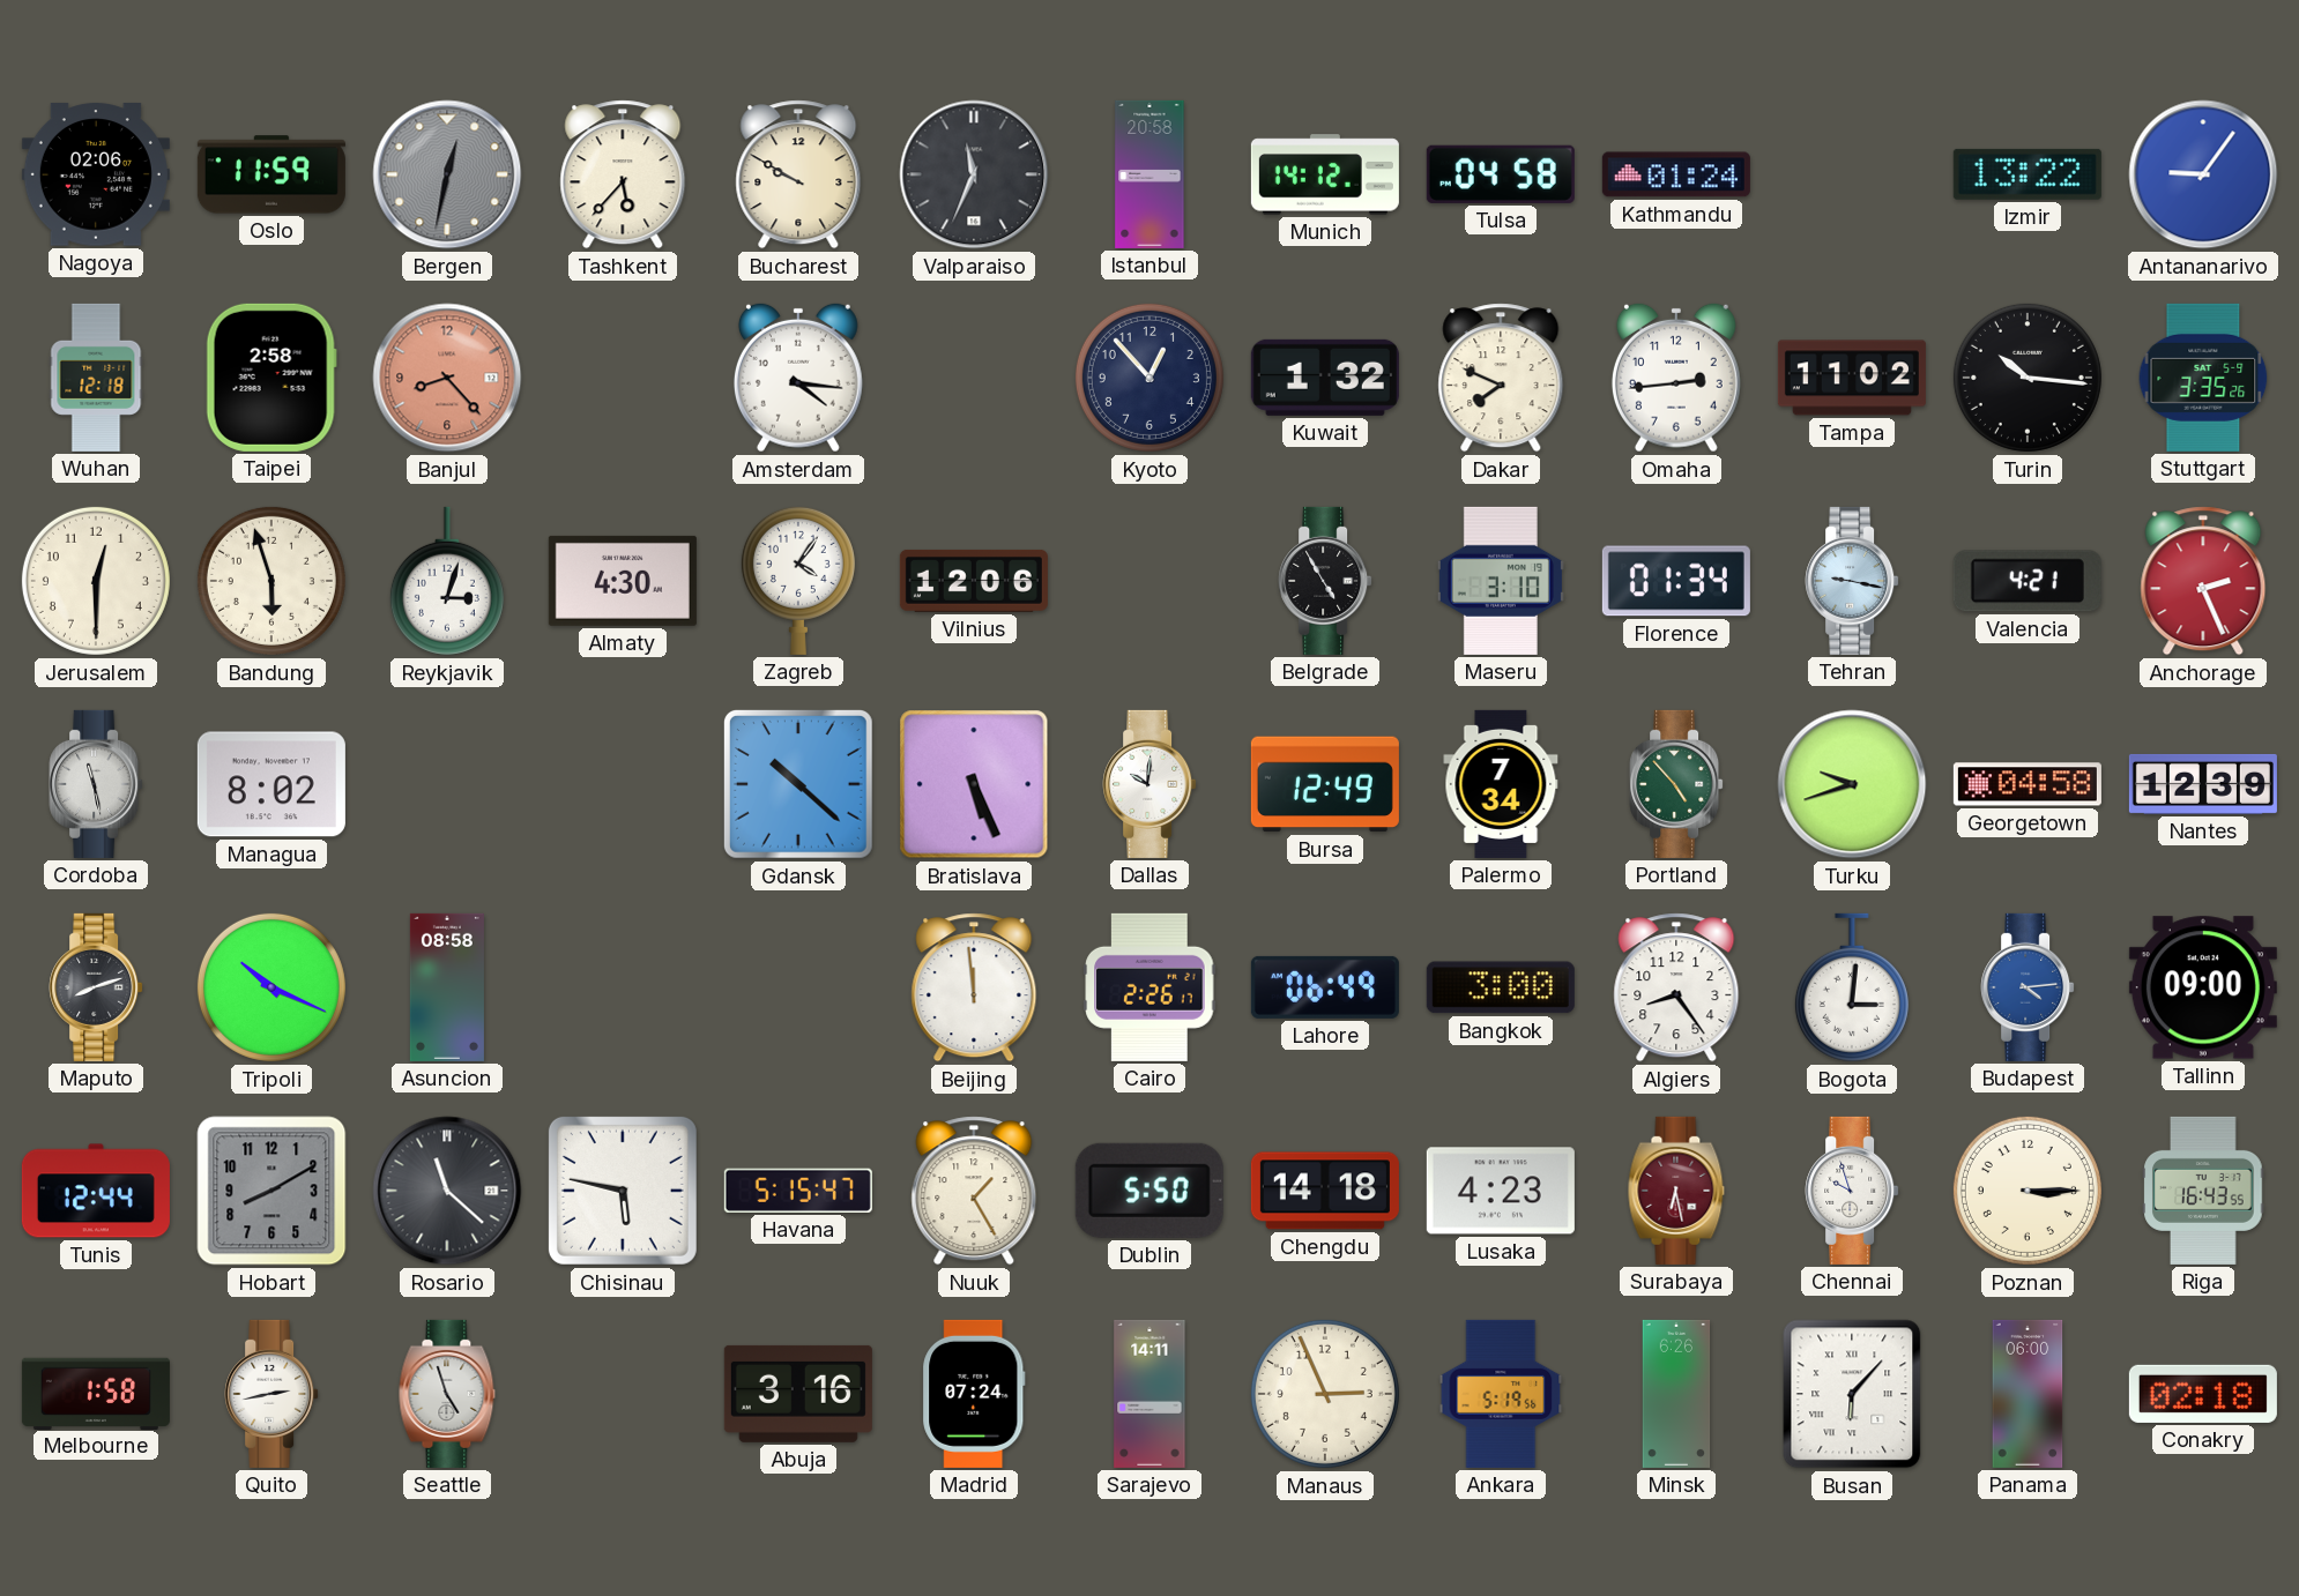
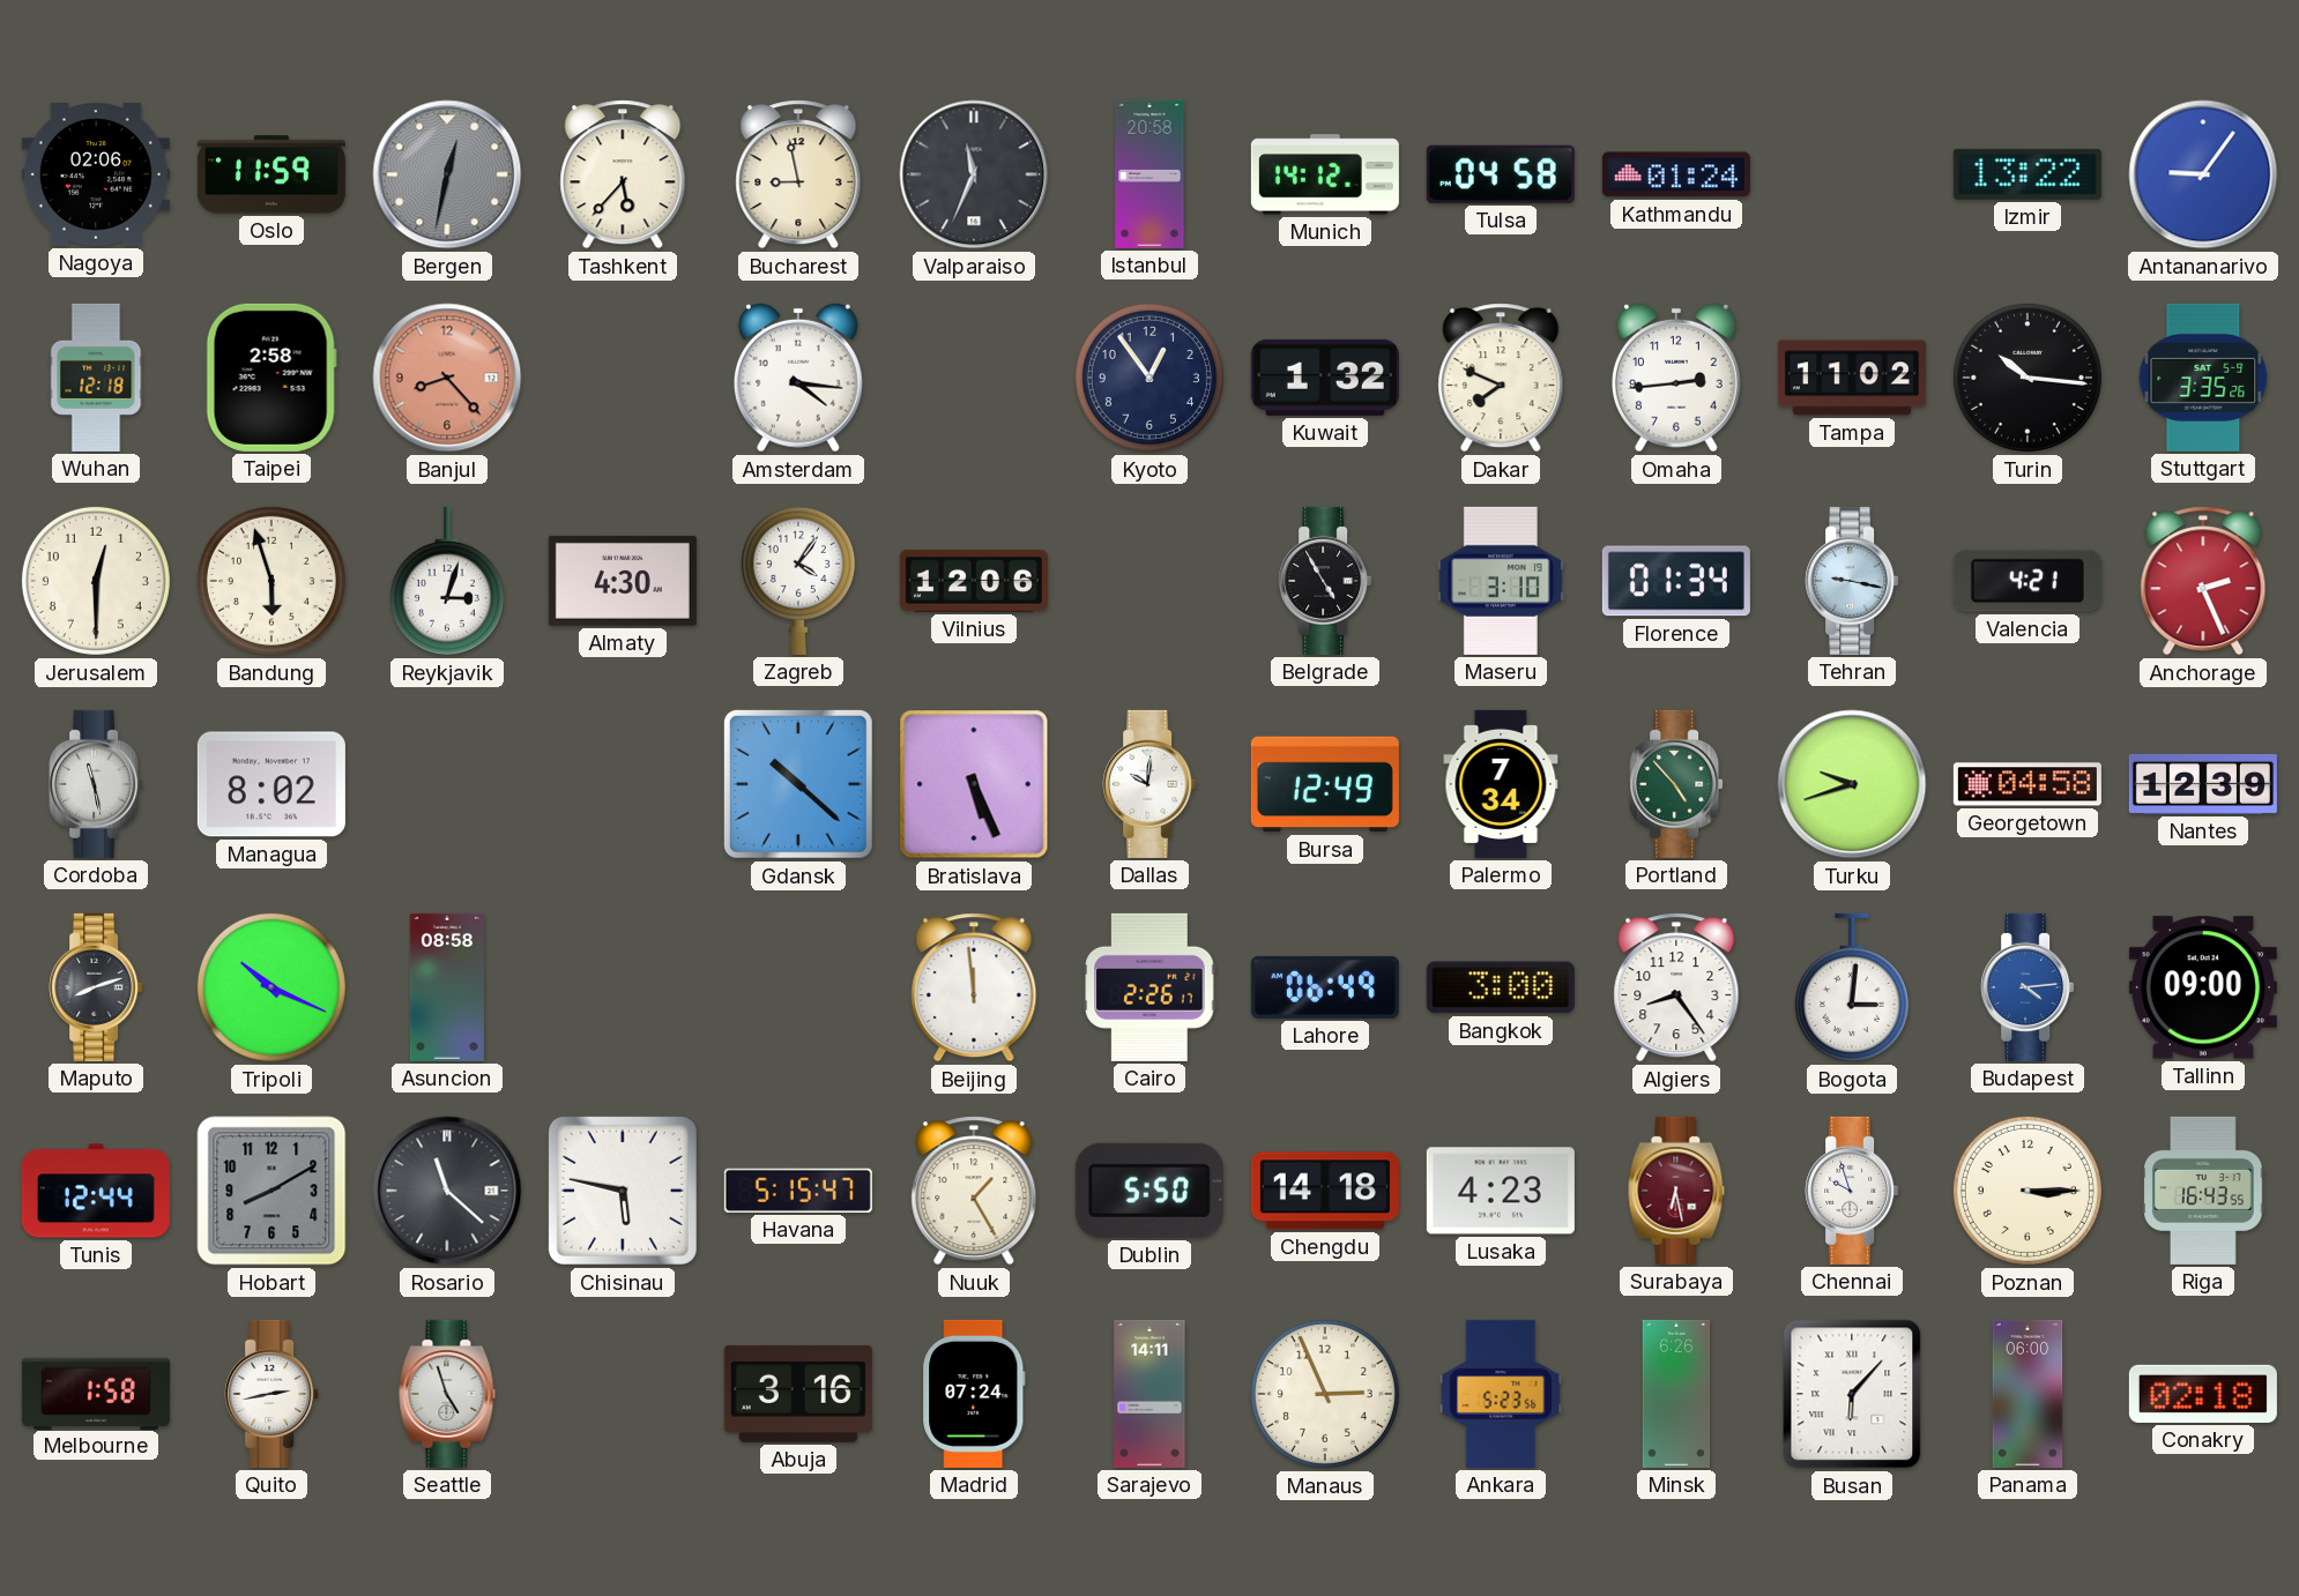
Bucharest: 9:50 -> 8:58
Kyoto: 12:53 -> 12:54
Ankara: 5:19 -> 5:23
